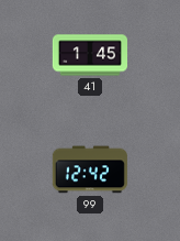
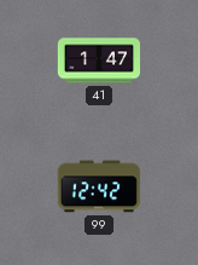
41: 1:45 -> 1:47
